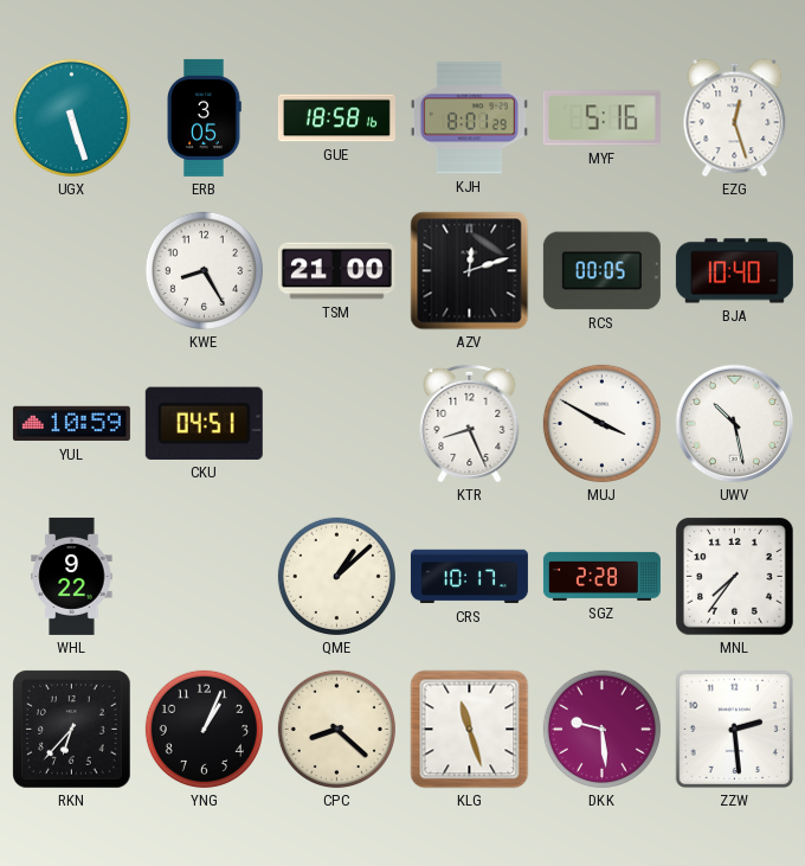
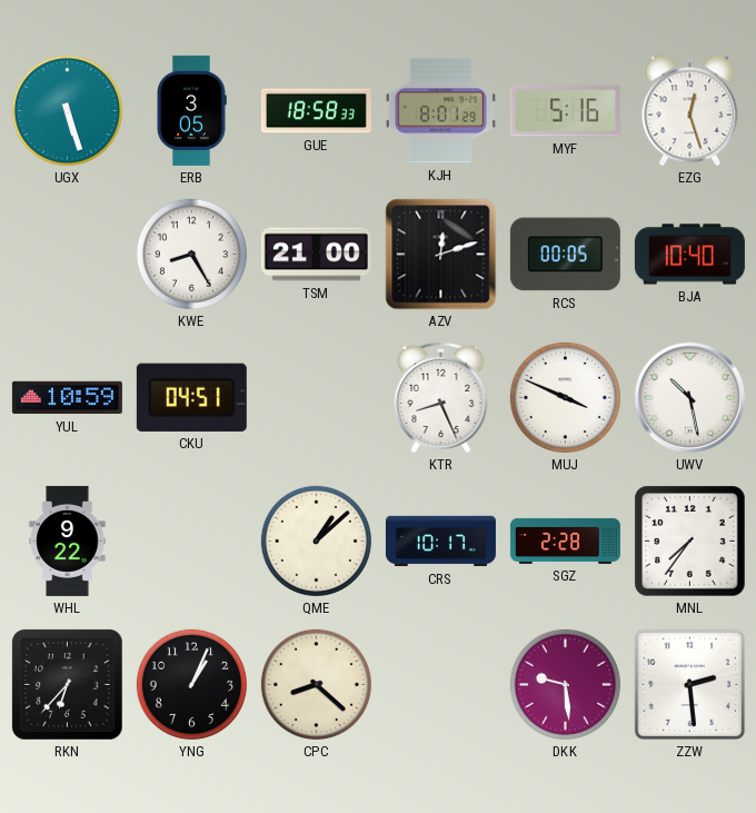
GUE: 18:58:16 -> 18:58:33
MUJ: 3:50 -> 3:49
KLG: 11:27 -> none
